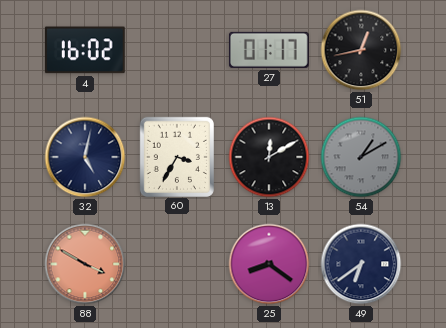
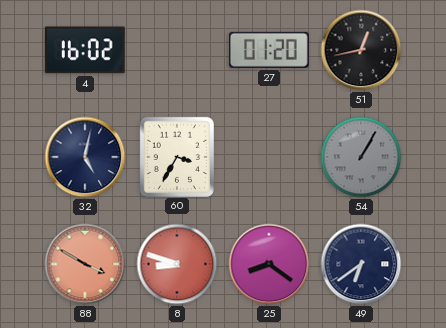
27: 01:17 -> 01:20
13: 12:10 -> none
54: 1:10 -> 1:05
8: none -> 8:48
